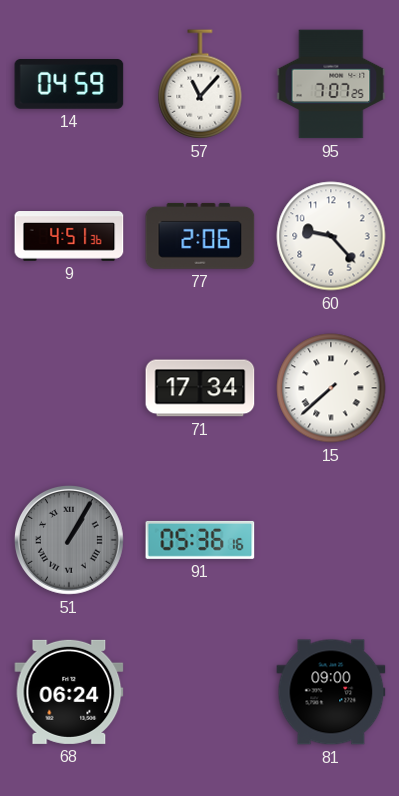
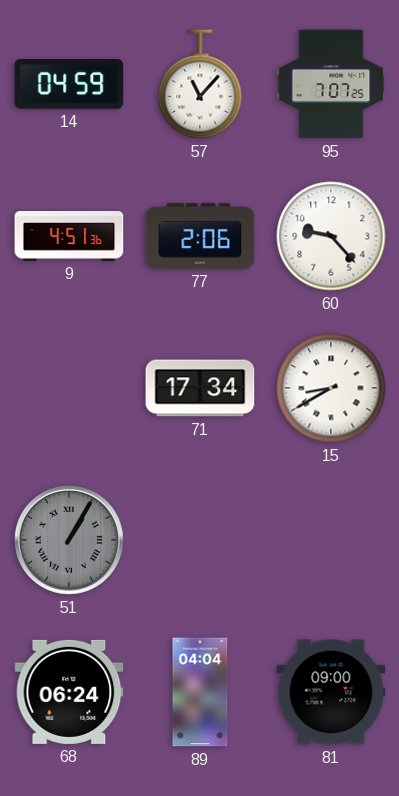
15: 7:38 -> 8:40
91: 05:36 -> none
89: none -> 04:04
